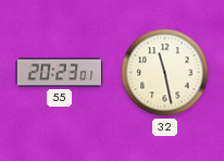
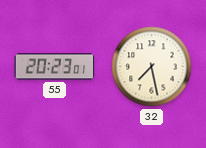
32: 11:28 -> 7:28
